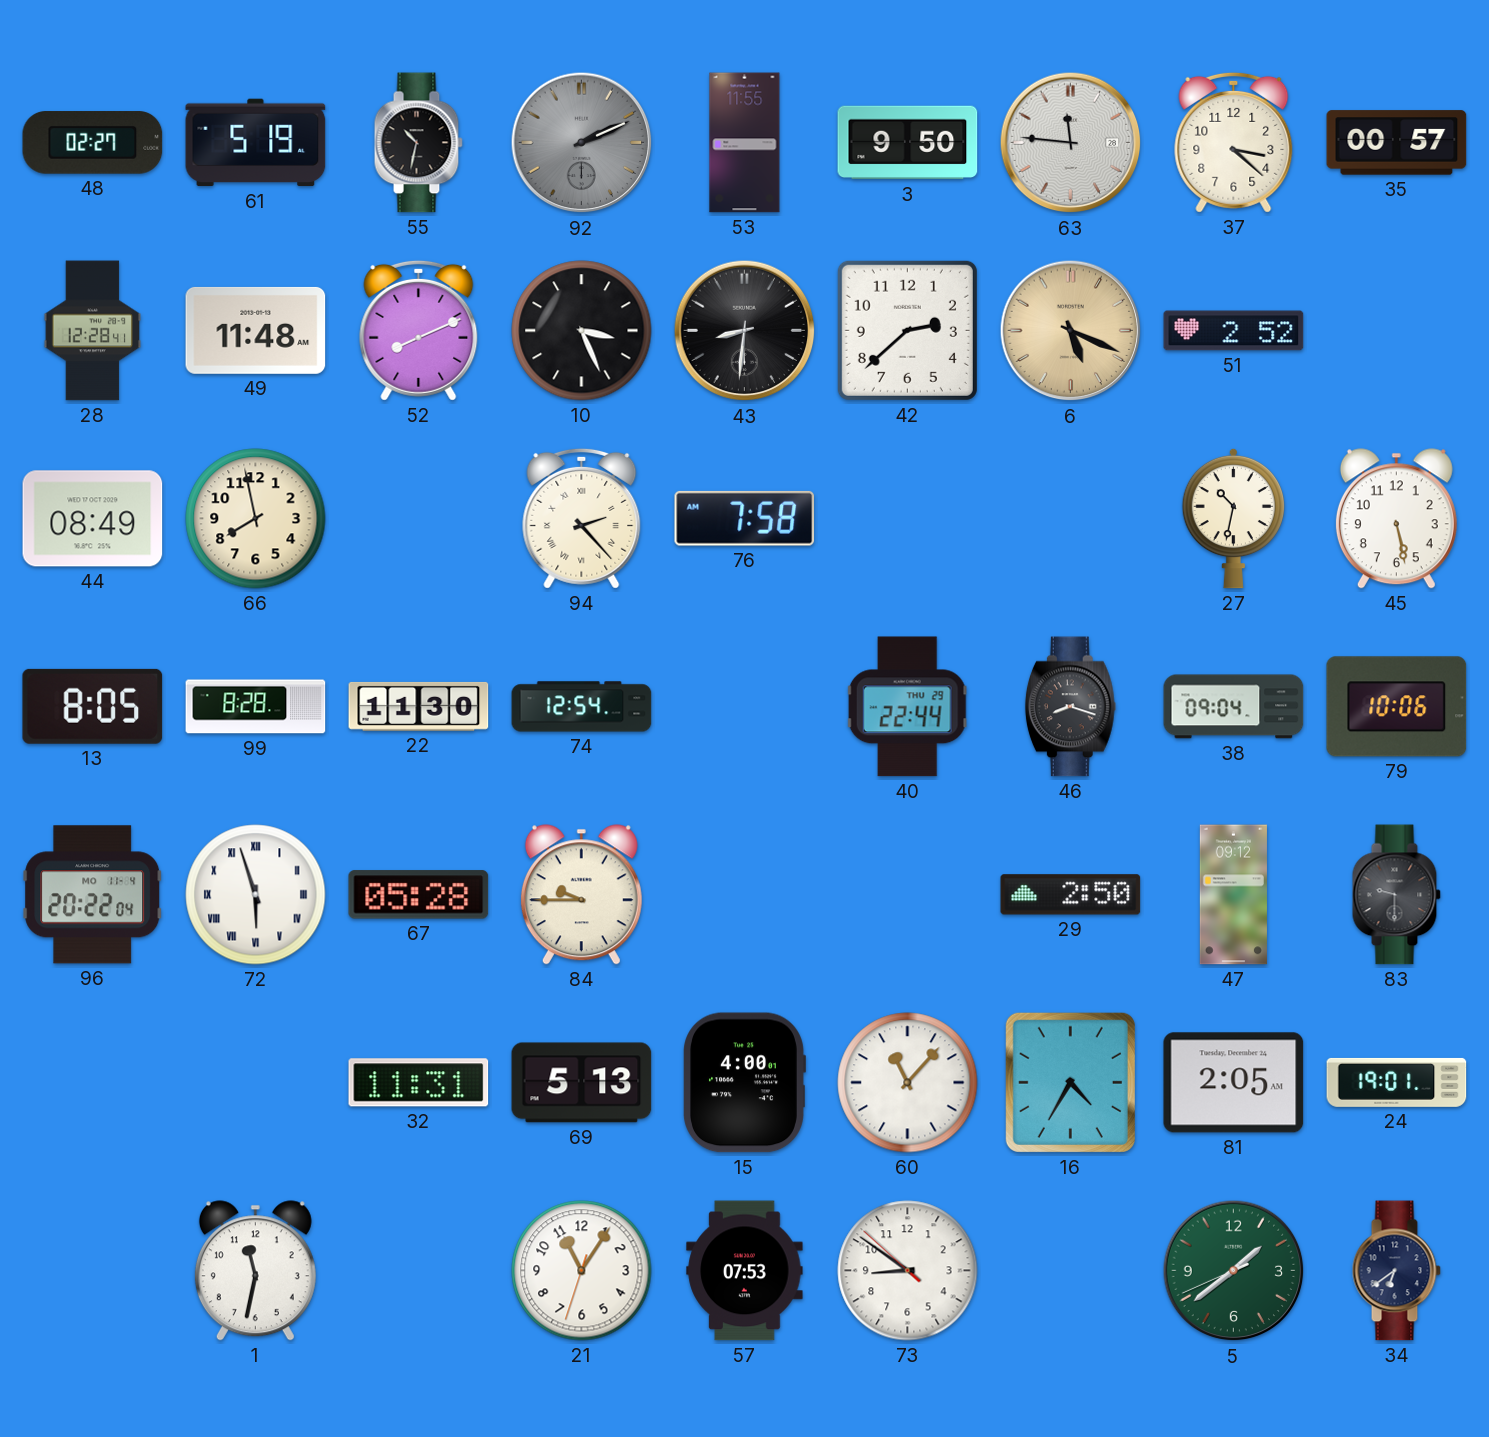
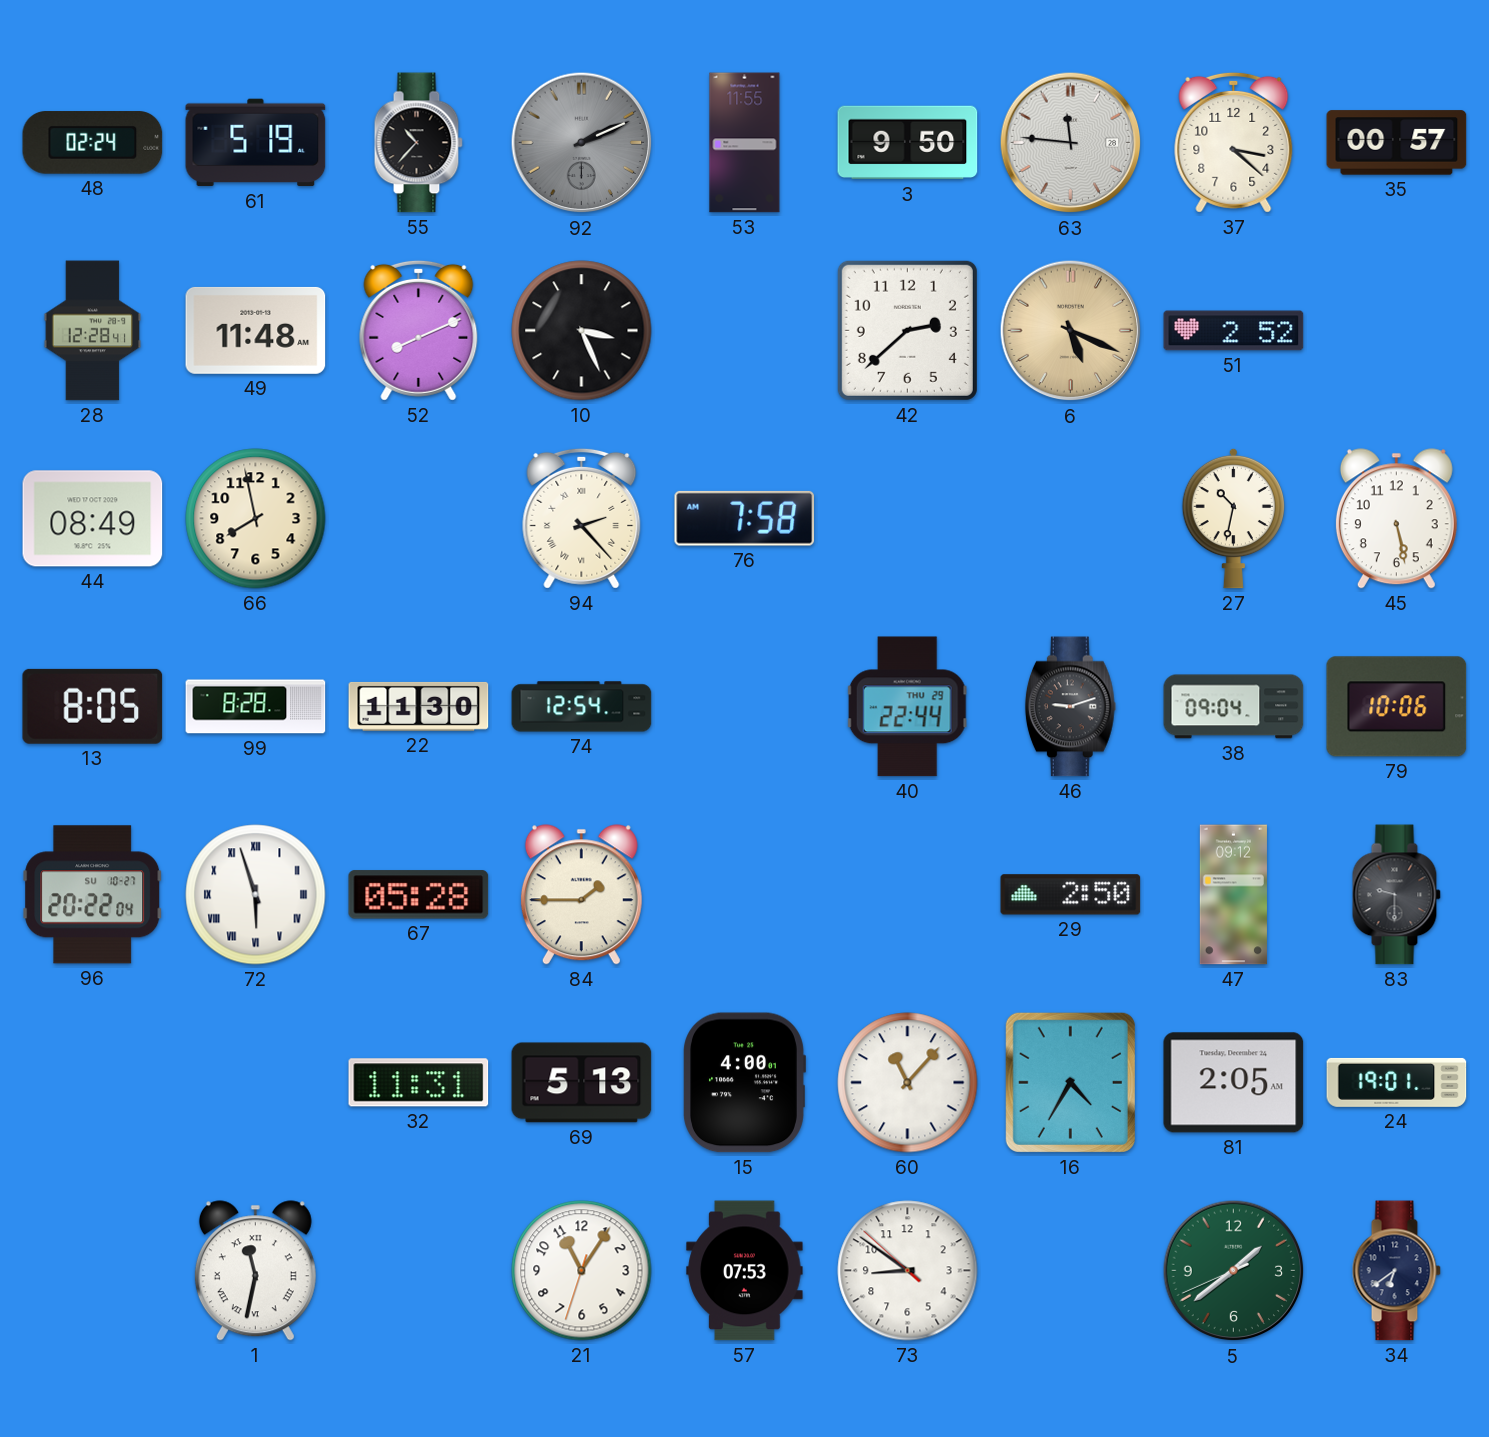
48: 02:27 -> 02:24
55: 10:32 -> 10:37
43: 8:31 -> none
46: 8:18 -> 9:12
96 date: MO 11-4 -> SU 10-27
84: 9:45 -> 1:45
1 numerals: Arabic -> Roman
